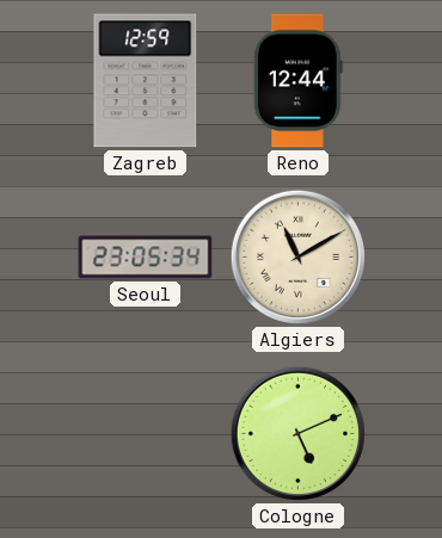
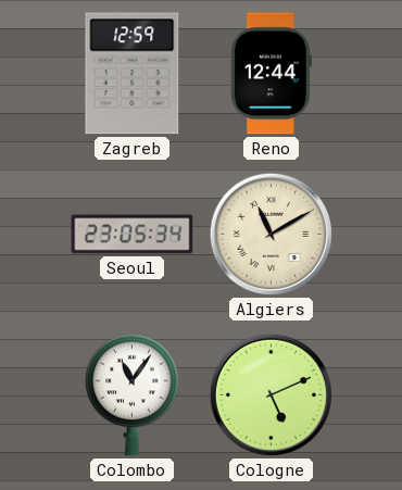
Colombo: none -> 11:06
